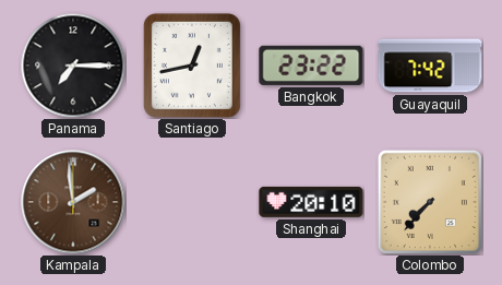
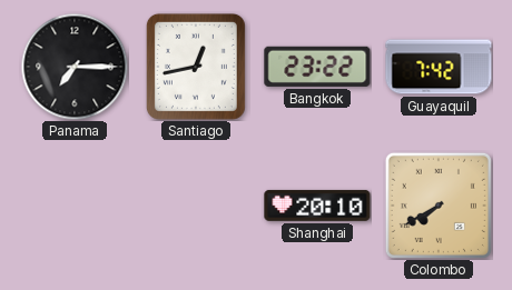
Kampala: 1:59 -> none
Colombo: 7:37 -> 7:40
